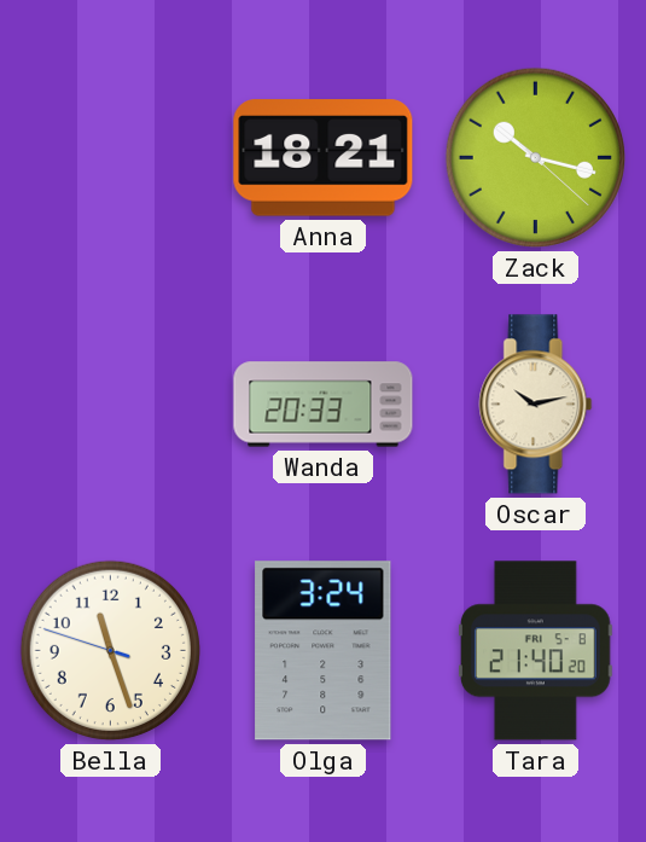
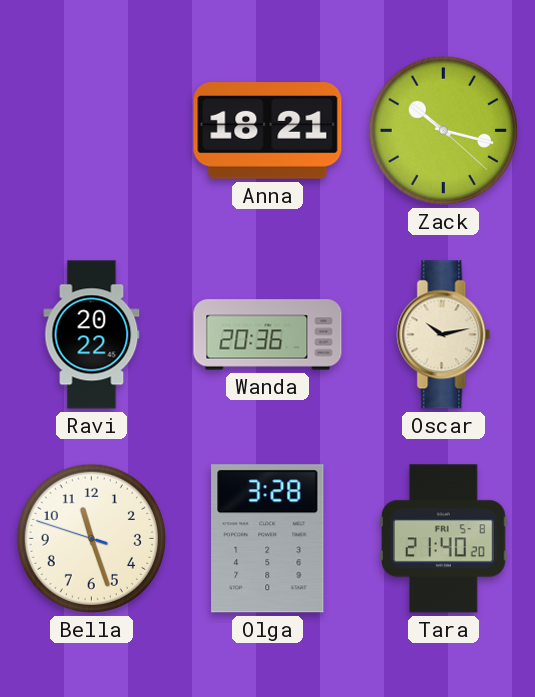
Ravi: none -> 20:22
Wanda: 20:33 -> 20:36
Olga: 3:24 -> 3:28
